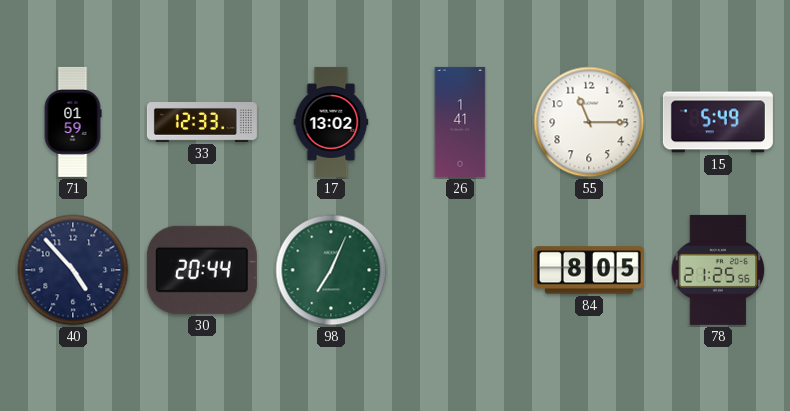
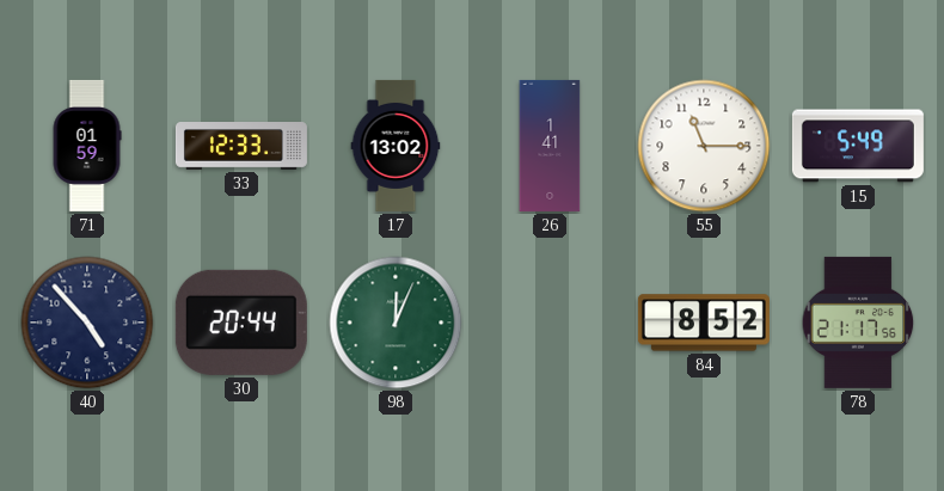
98: 7:04 -> 12:04
84: 8:05 -> 8:52
78: 21:25 -> 21:17
